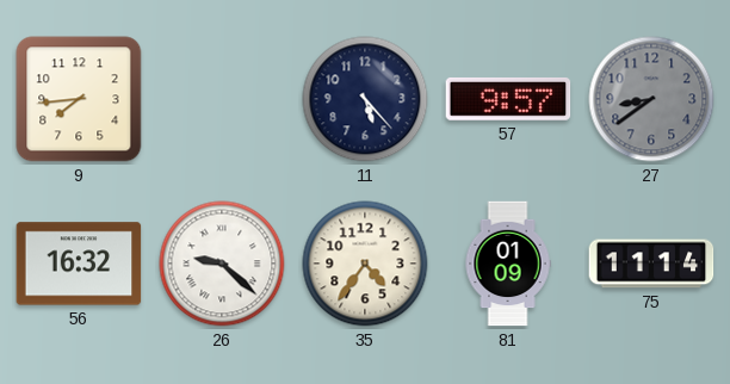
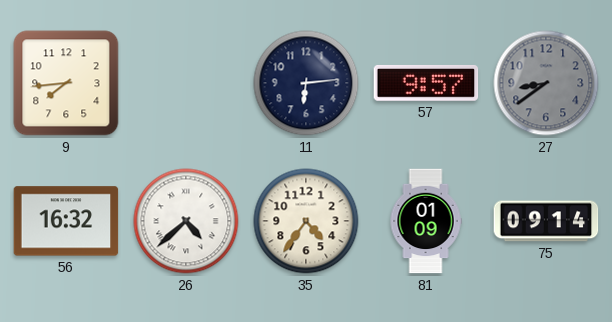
11: 5:23 -> 6:14
26: 9:22 -> 4:38
75: 11:14 -> 09:14
